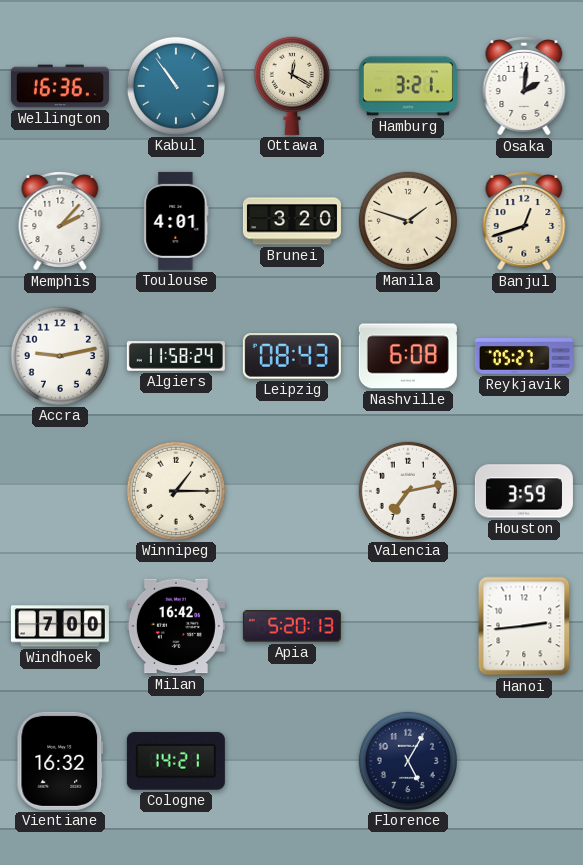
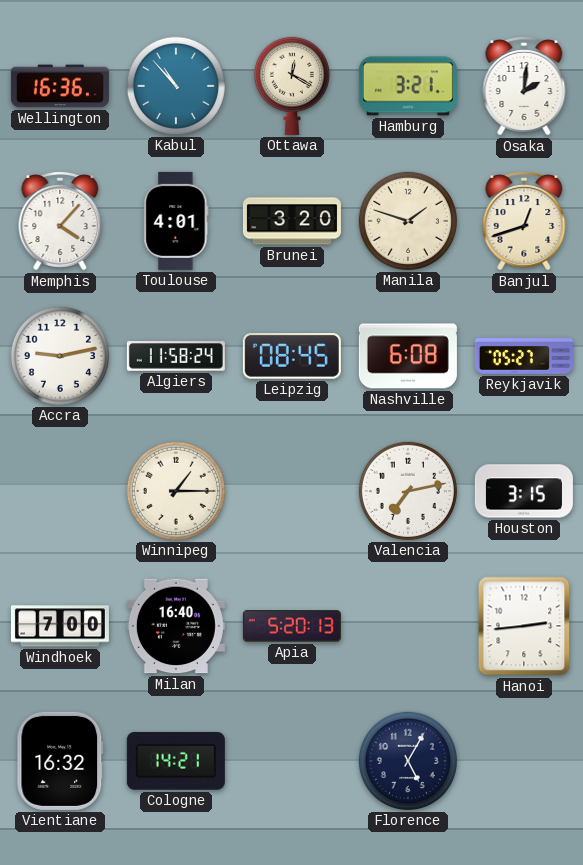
Kabul: 10:54 -> 10:53
Memphis: 2:07 -> 4:07
Leipzig: 08:43 -> 08:45
Houston: 3:59 -> 3:15
Milan: 16:42 -> 16:40
